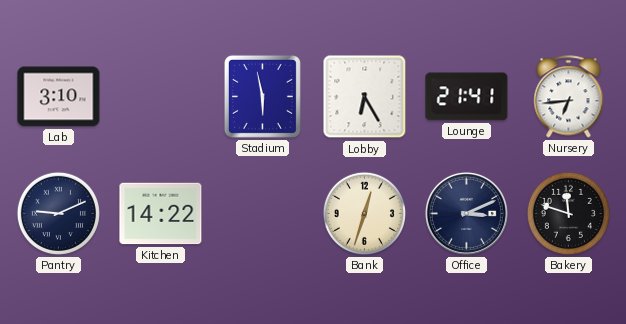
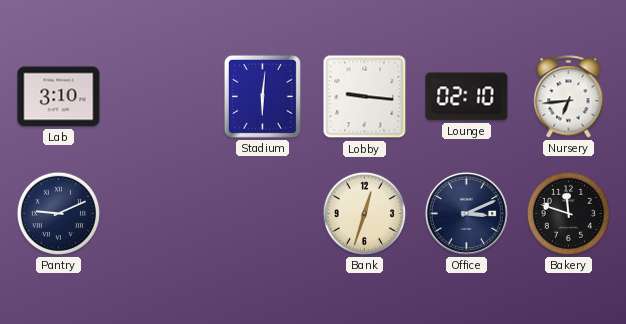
Stadium: 5:58 -> 6:01
Lobby: 6:25 -> 9:16
Lounge: 21:41 -> 02:10
Kitchen: 14:22 -> none
